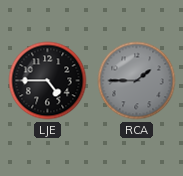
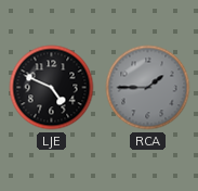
LJE: 4:45 -> 4:49
